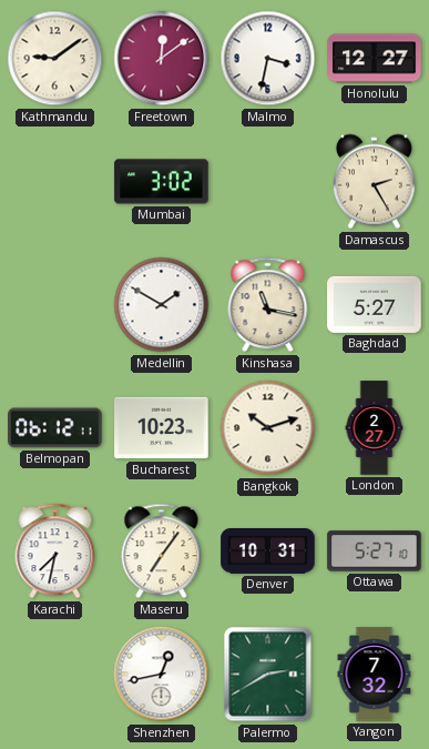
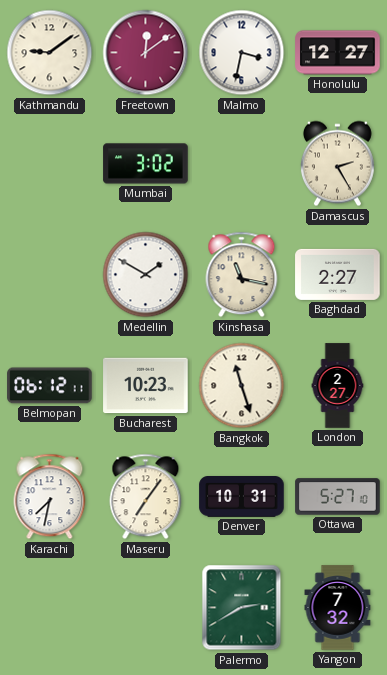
Baghdad: 5:27 -> 2:27
Bangkok: 10:12 -> 11:27
Shenzhen: 12:43 -> none
